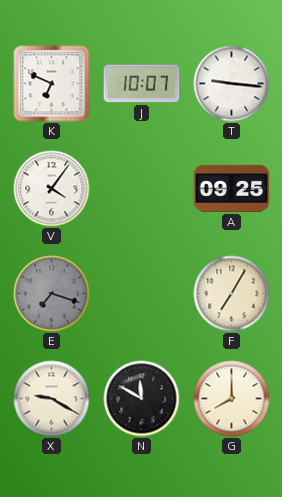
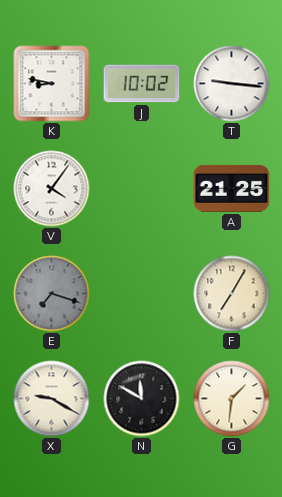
K: 6:49 -> 8:47
J: 10:07 -> 10:02
A: 09:25 -> 21:25
G: 8:00 -> 1:31
